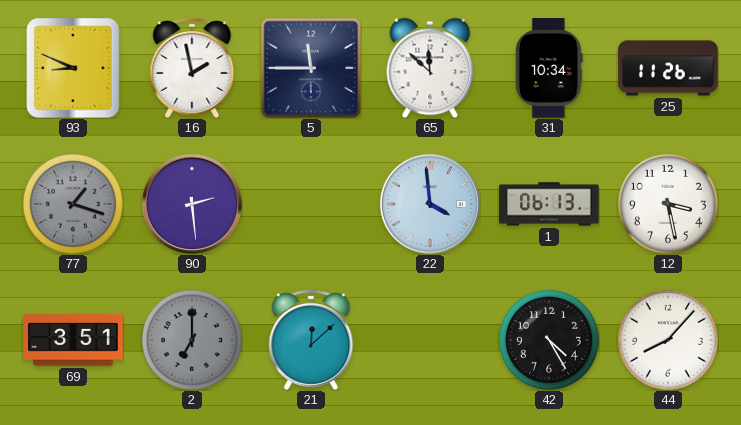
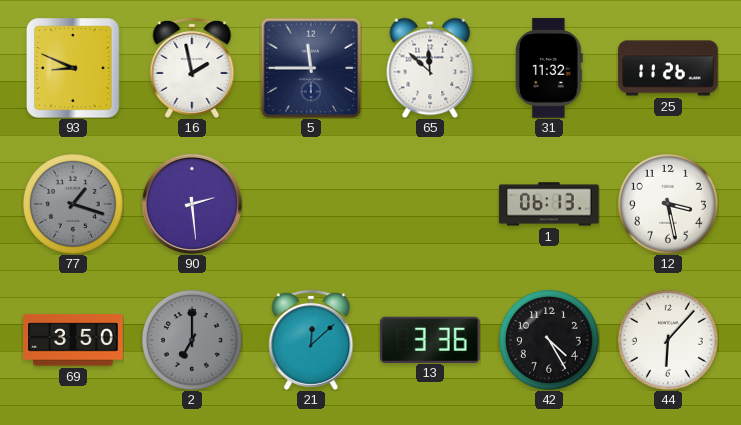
31: 10:34 -> 11:32
22: 3:59 -> none
69: 3:51 -> 3:50
13: none -> 3:36
44: 8:07 -> 6:07
